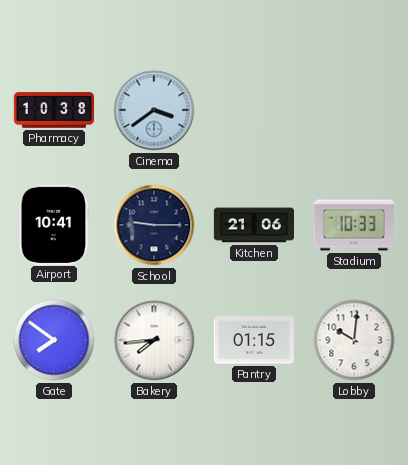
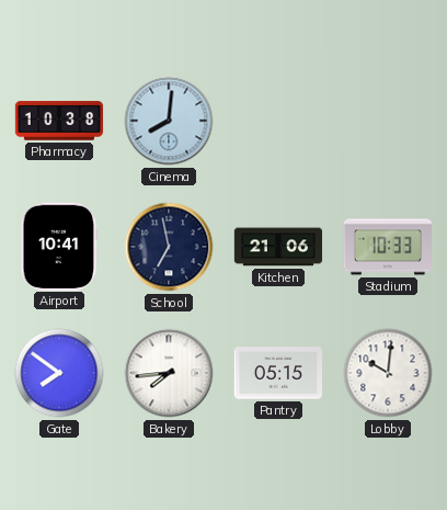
Cinema: 3:39 -> 8:01
School: 9:15 -> 6:58
Pantry: 01:15 -> 05:15
